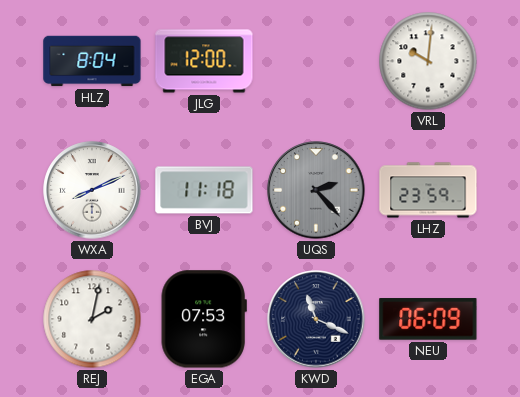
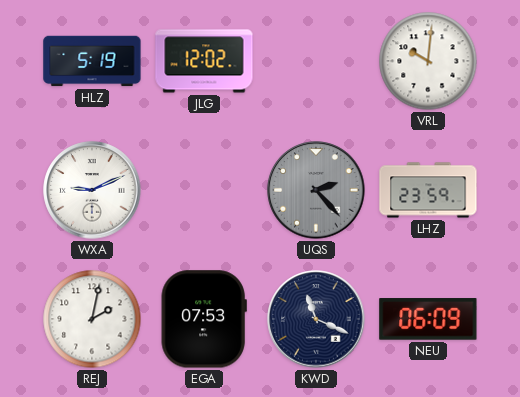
HLZ: 8:04 -> 5:19
JLG: 12:00 -> 12:02
WXA: 8:11 -> 9:11
BVJ: 11:18 -> none
